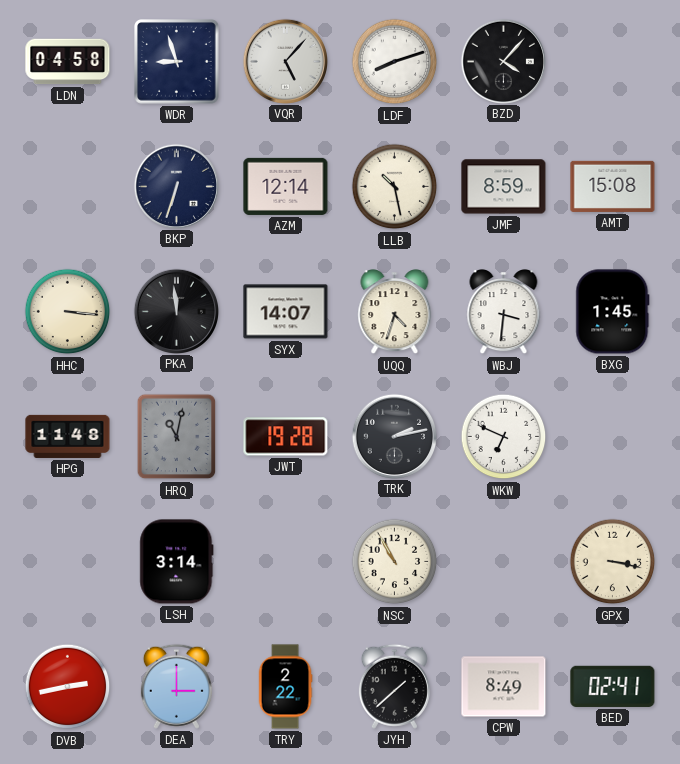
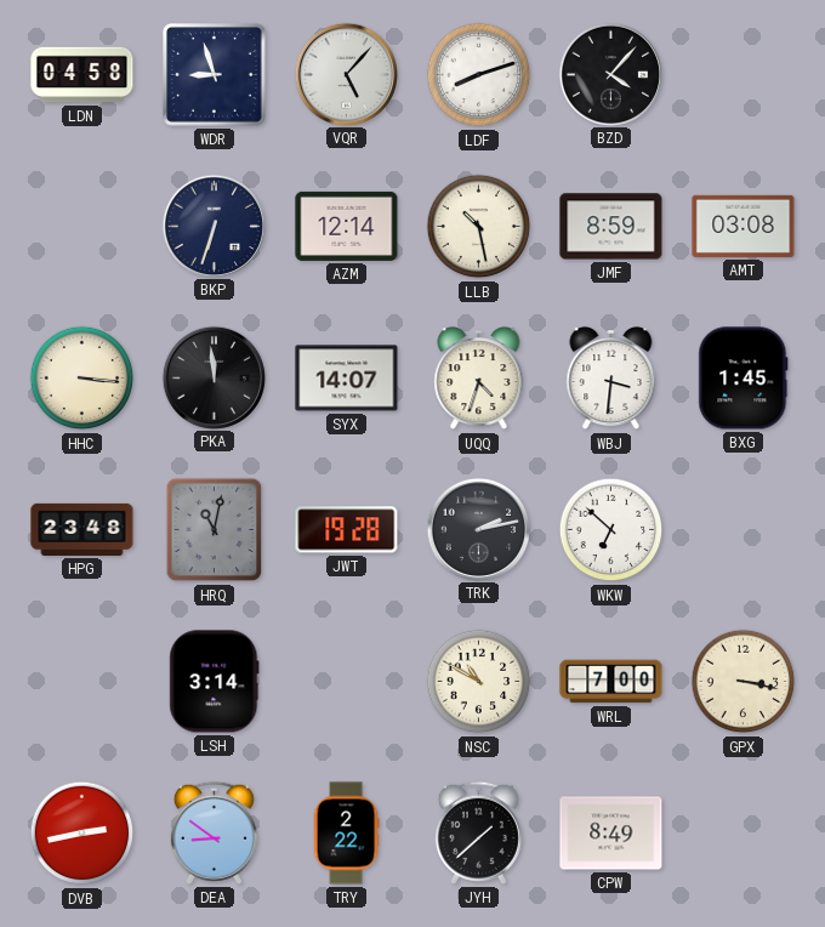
AMT: 15:08 -> 03:08
HPG: 11:48 -> 23:48
WKW: 6:49 -> 6:52
NSC: 10:55 -> 10:50
WRL: none -> 7:00
DEA: 3:00 -> 8:51
BED: 02:41 -> none
